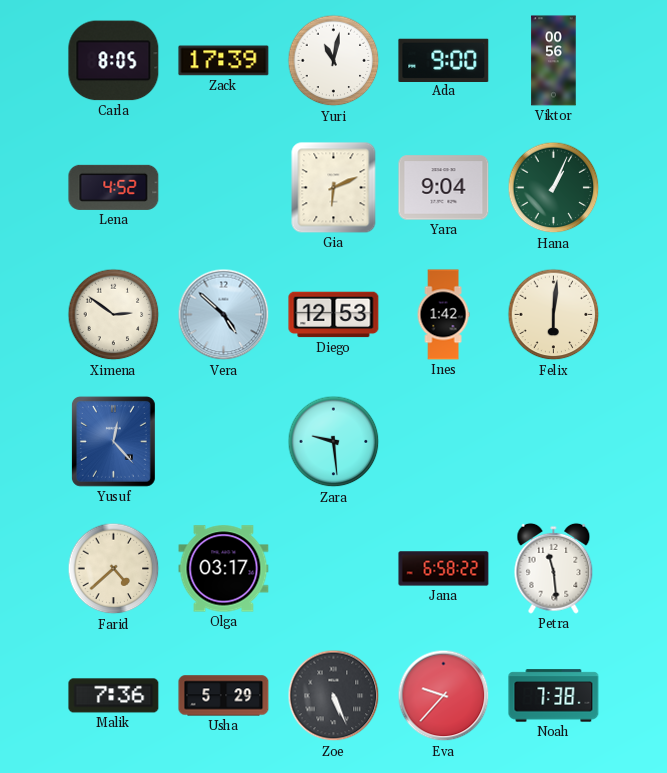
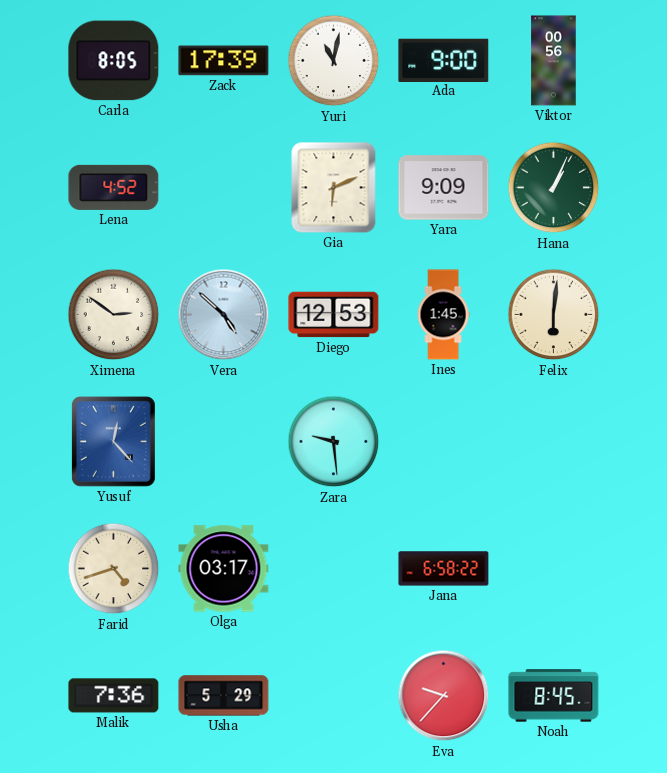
Yara: 9:04 -> 9:09
Ines: 1:42 -> 1:45
Farid: 4:38 -> 4:42
Petra: 11:29 -> none
Zoe: 5:26 -> none
Noah: 7:38 -> 8:45
